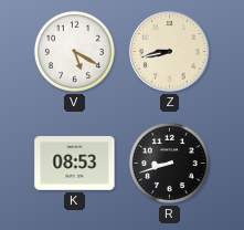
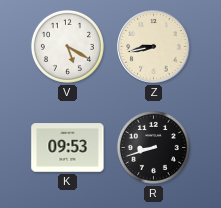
K: 08:53 -> 09:53
